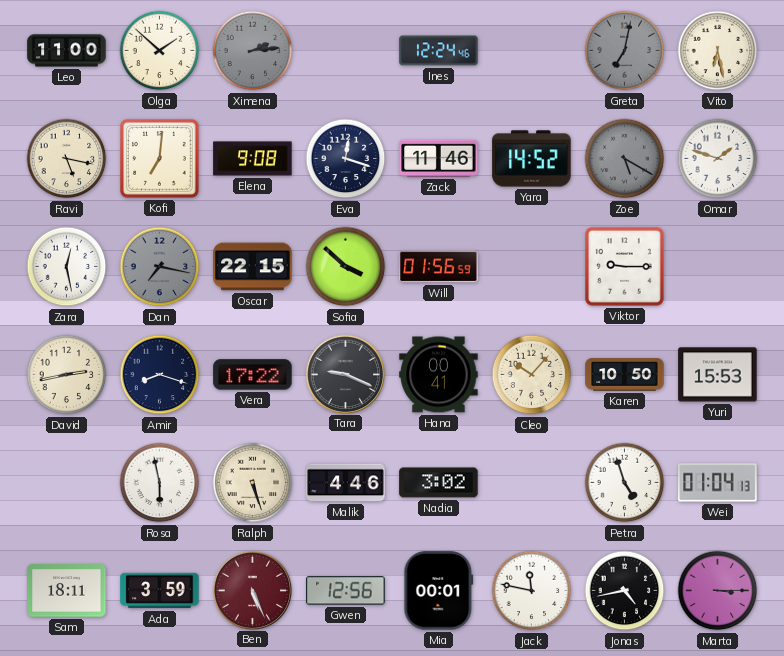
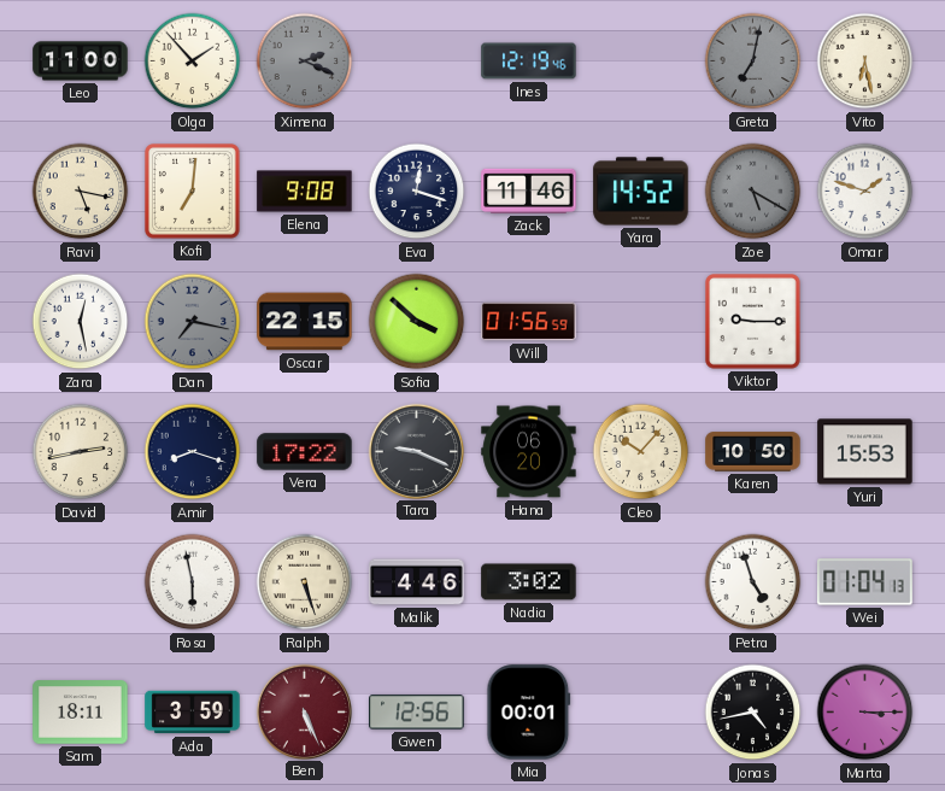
Olga: 1:52 -> 1:53
Ximena: 2:14 -> 2:19
Ines: 12:24 -> 12:19
Hana: 00:41 -> 06:20
Jack: 11:47 -> none
